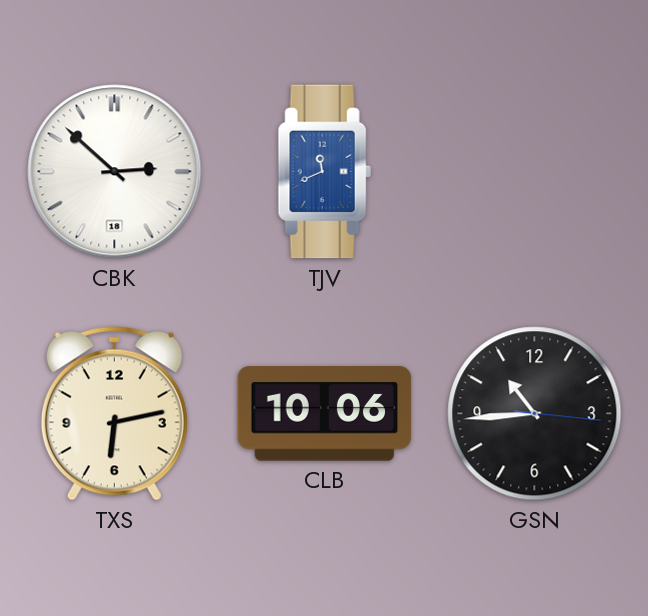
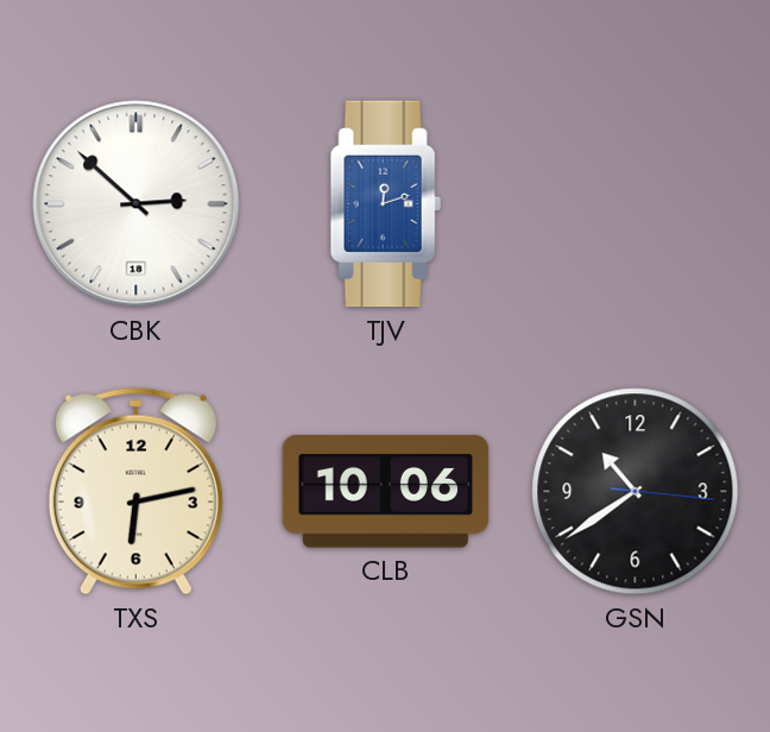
TJV: 11:41 -> 12:12
GSN: 10:44 -> 10:39
